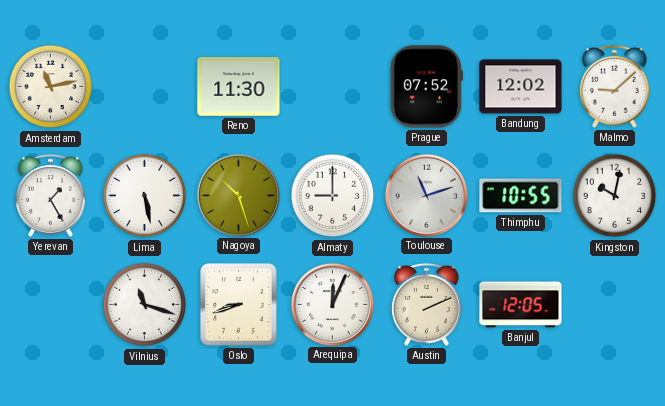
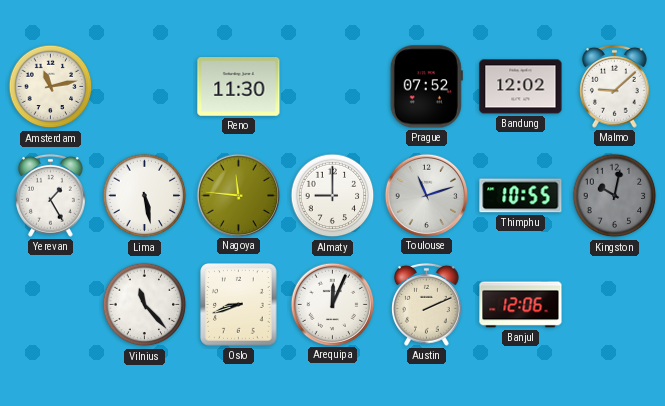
Nagoya: 10:27 -> 11:46
Kingston dial: white -> grey
Vilnius: 11:18 -> 11:23
Banjul: 12:05 -> 12:06
